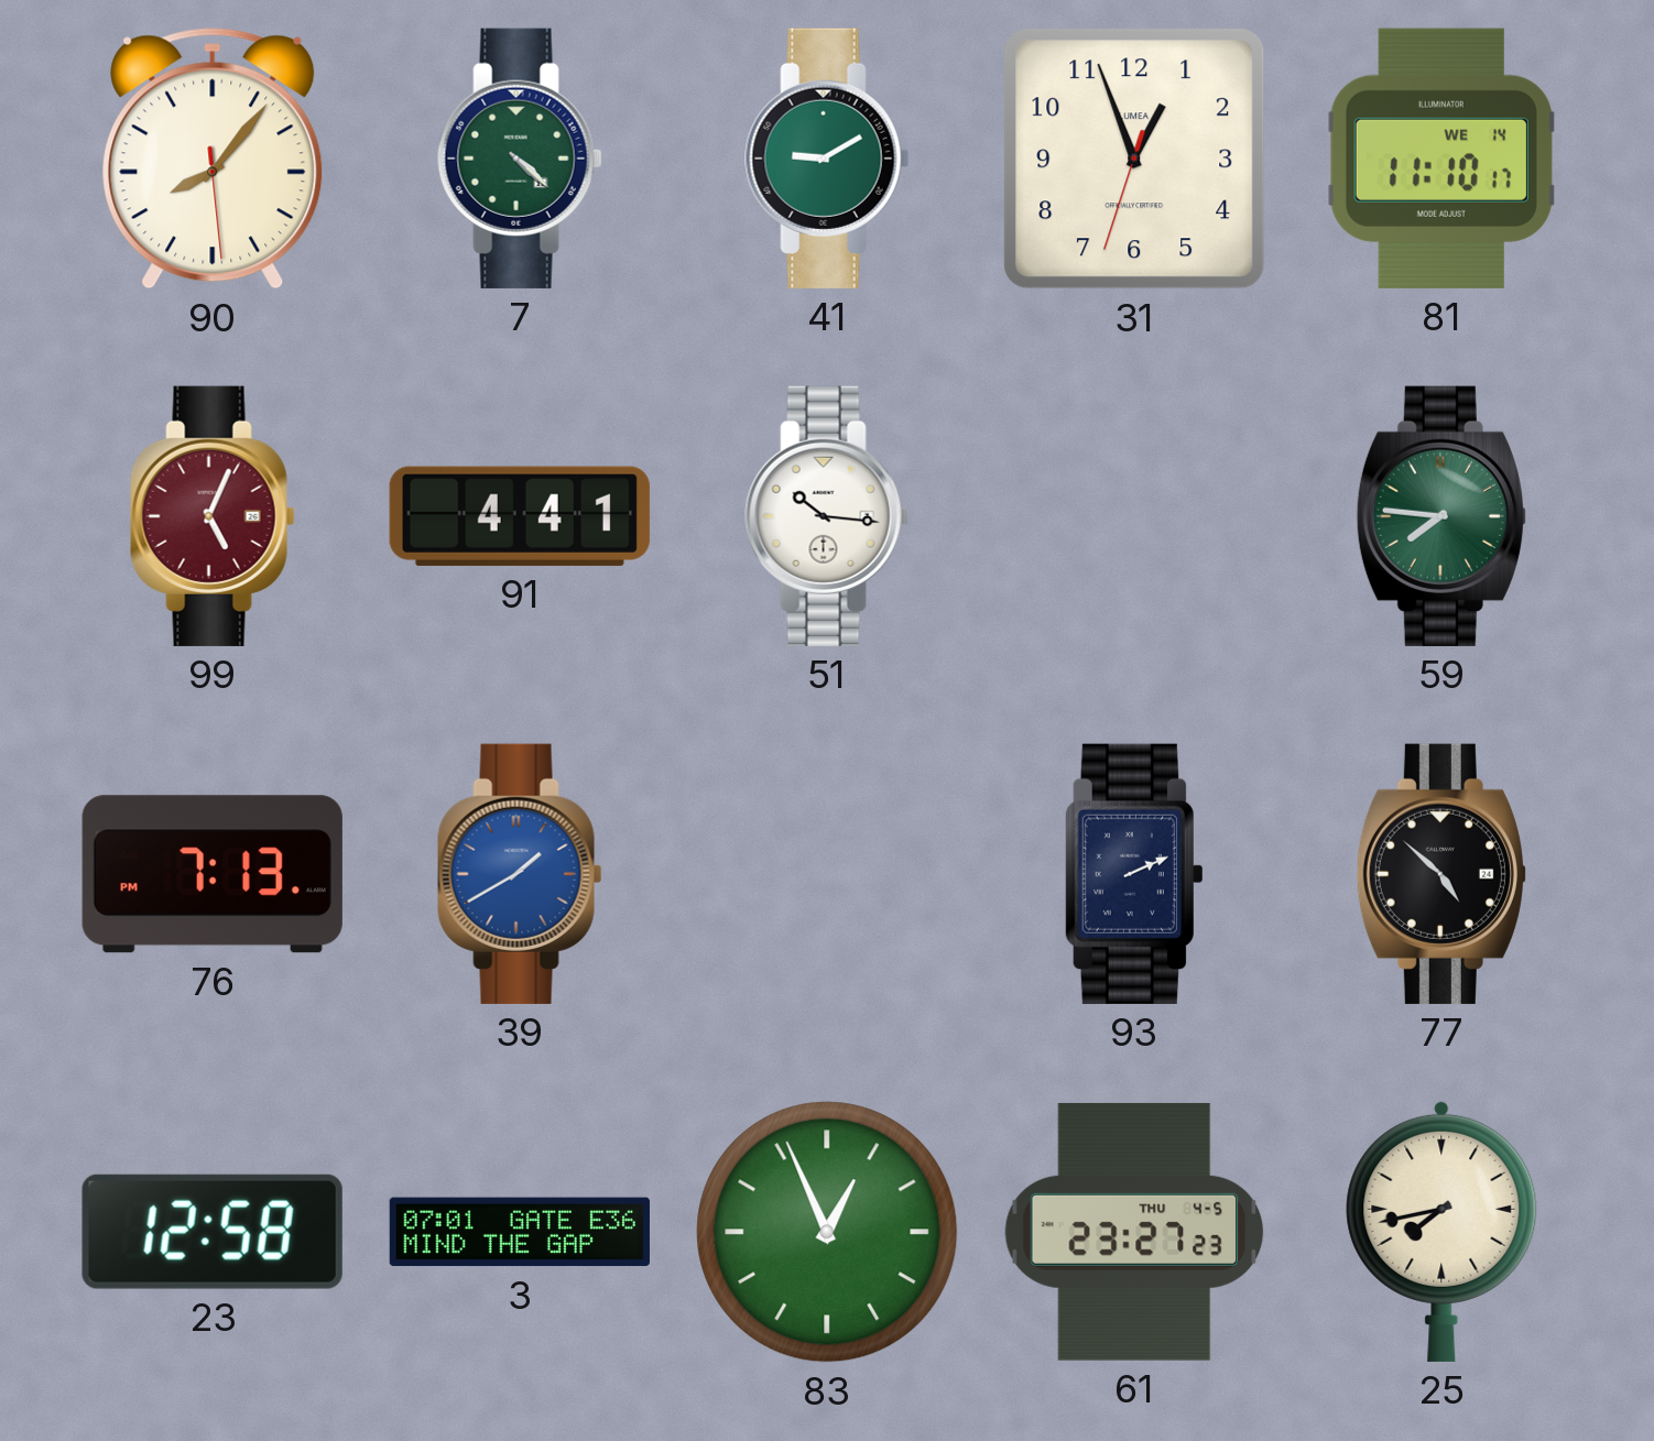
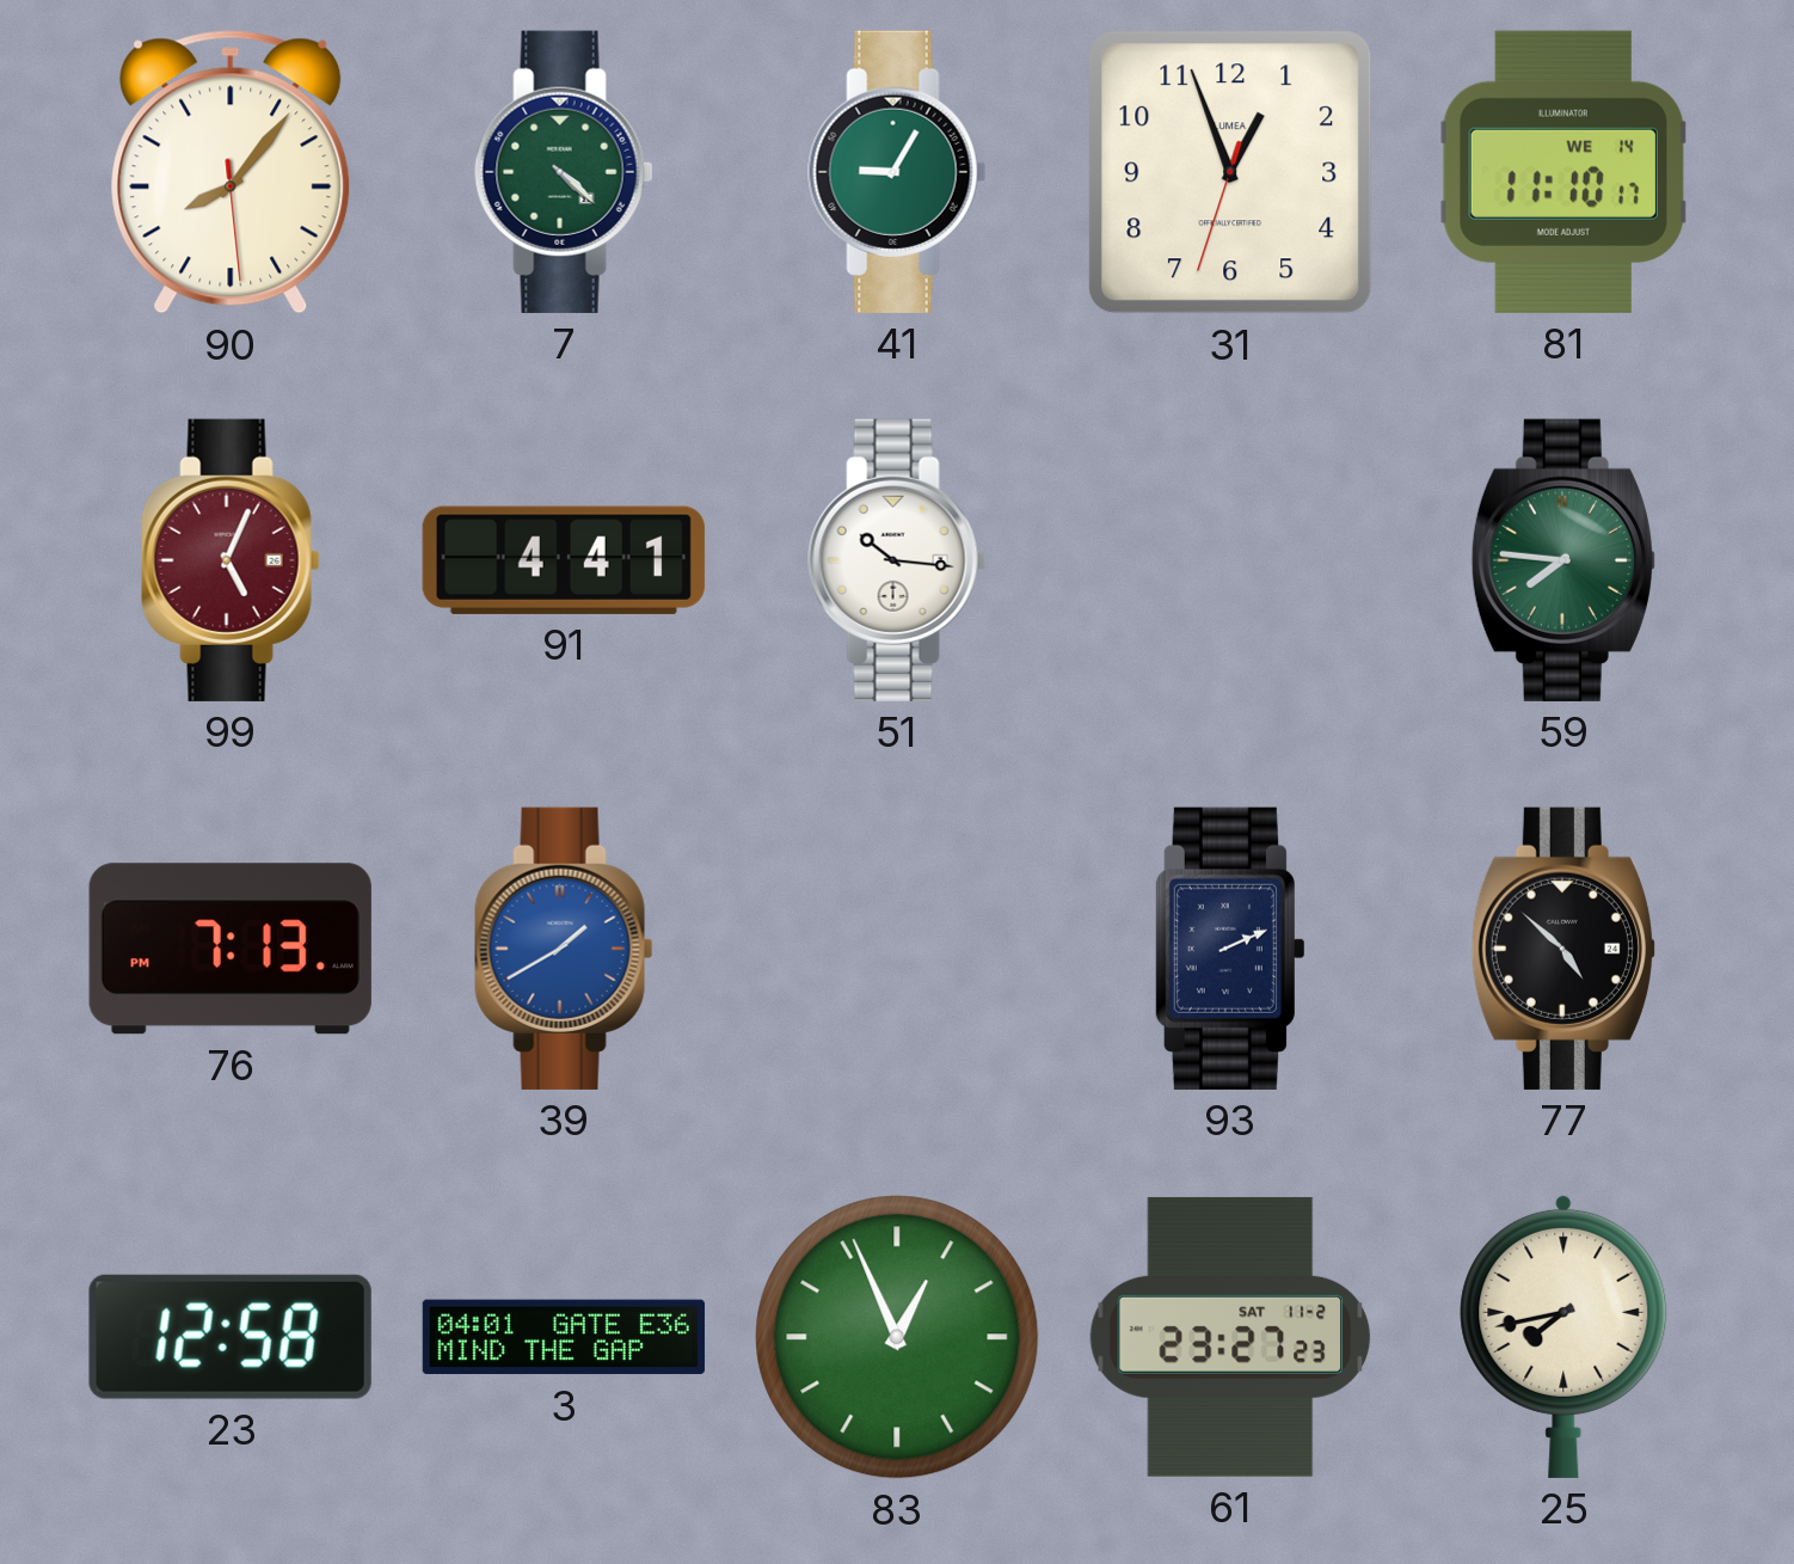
41: 9:10 -> 9:05
3: 07:01 -> 04:01
61 date: THU 4-5 -> SAT 11-2
